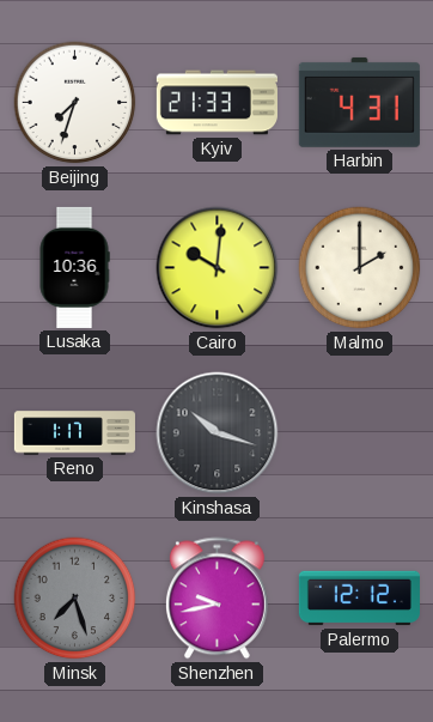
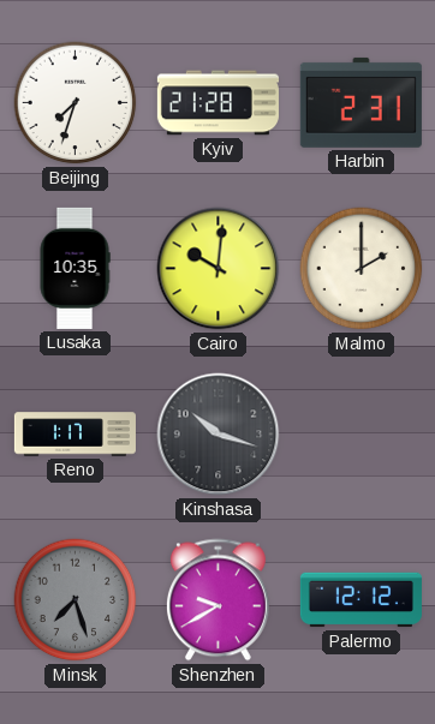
Kyiv: 21:33 -> 21:28
Harbin: 4:31 -> 2:31
Lusaka: 10:36 -> 10:35
Shenzhen: 9:43 -> 9:40
